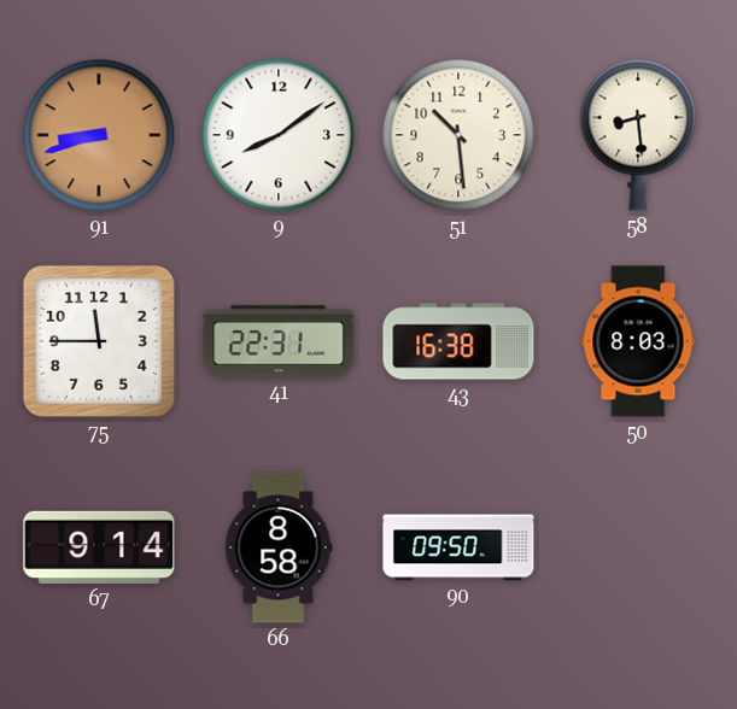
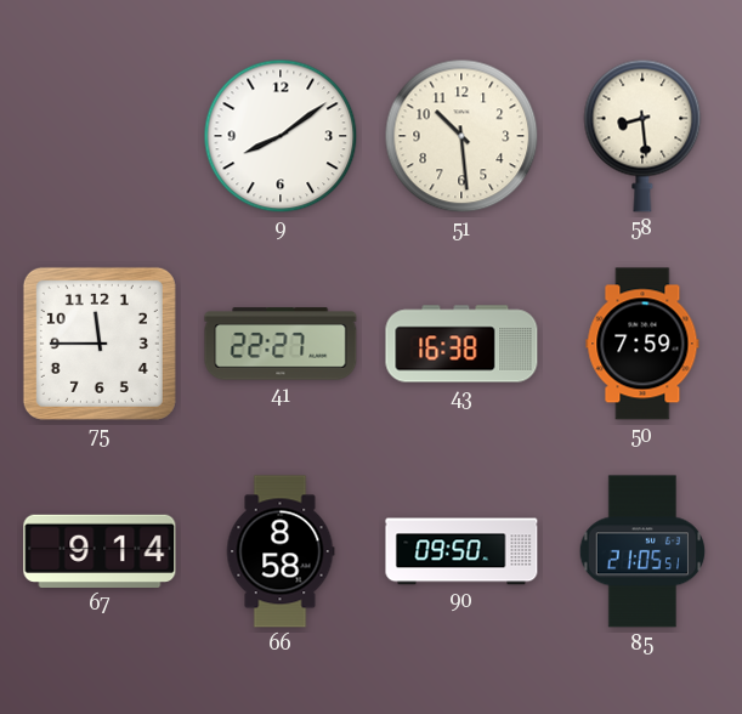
91: 8:42 -> none
41: 22:31 -> 22:27
50: 8:03 -> 7:59
85: none -> 21:05
